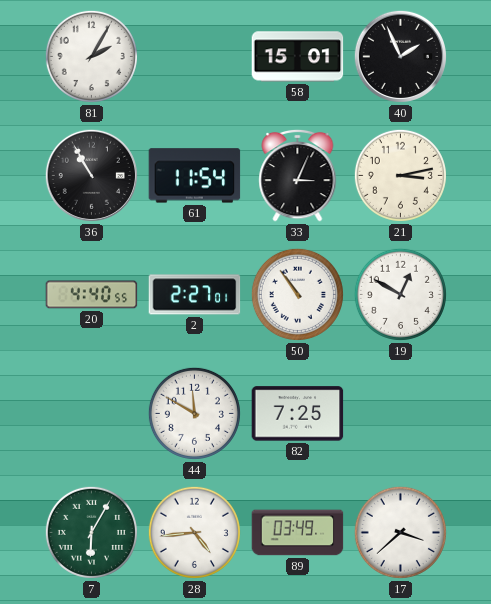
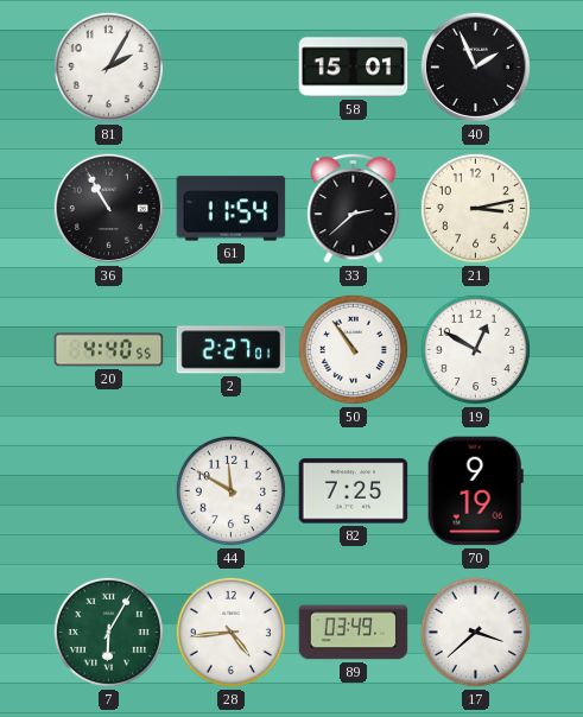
33: 3:04 -> 2:38
70: none -> 9:19
